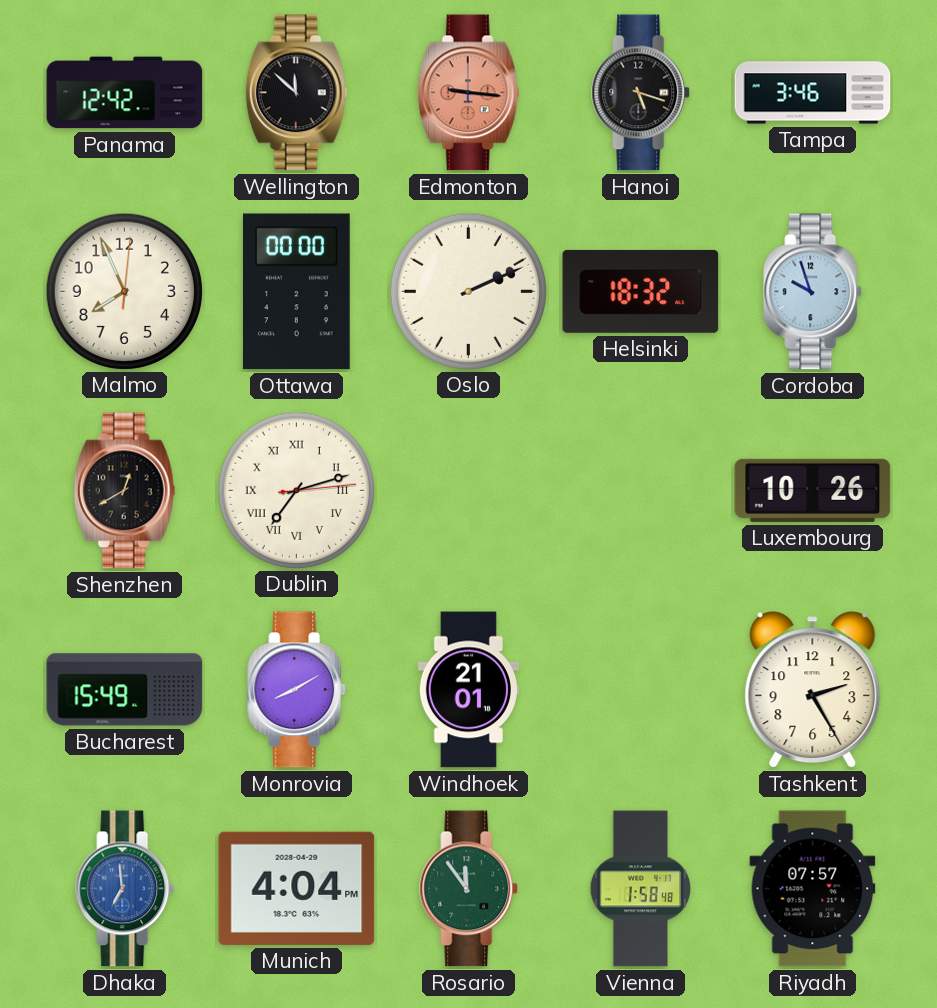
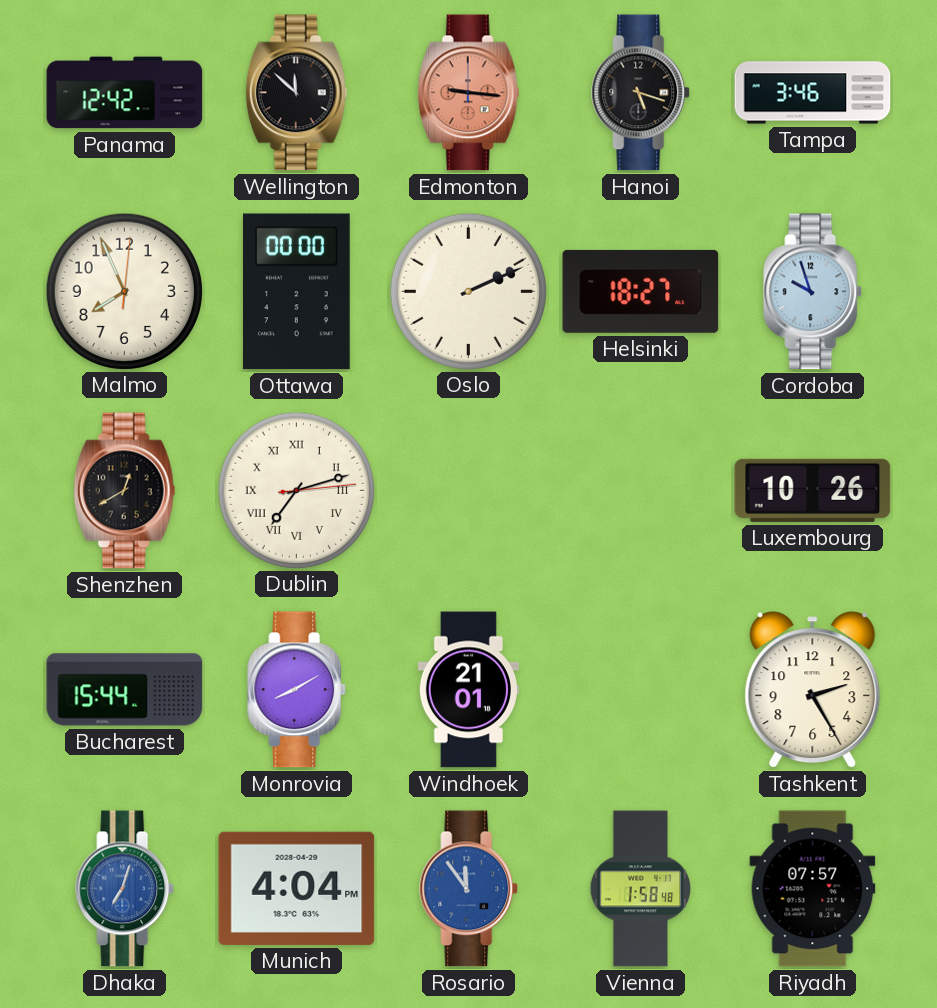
Helsinki: 18:32 -> 18:27
Bucharest: 15:49 -> 15:44
Dhaka: 6:59 -> 7:03
Rosario dial: green -> blue
